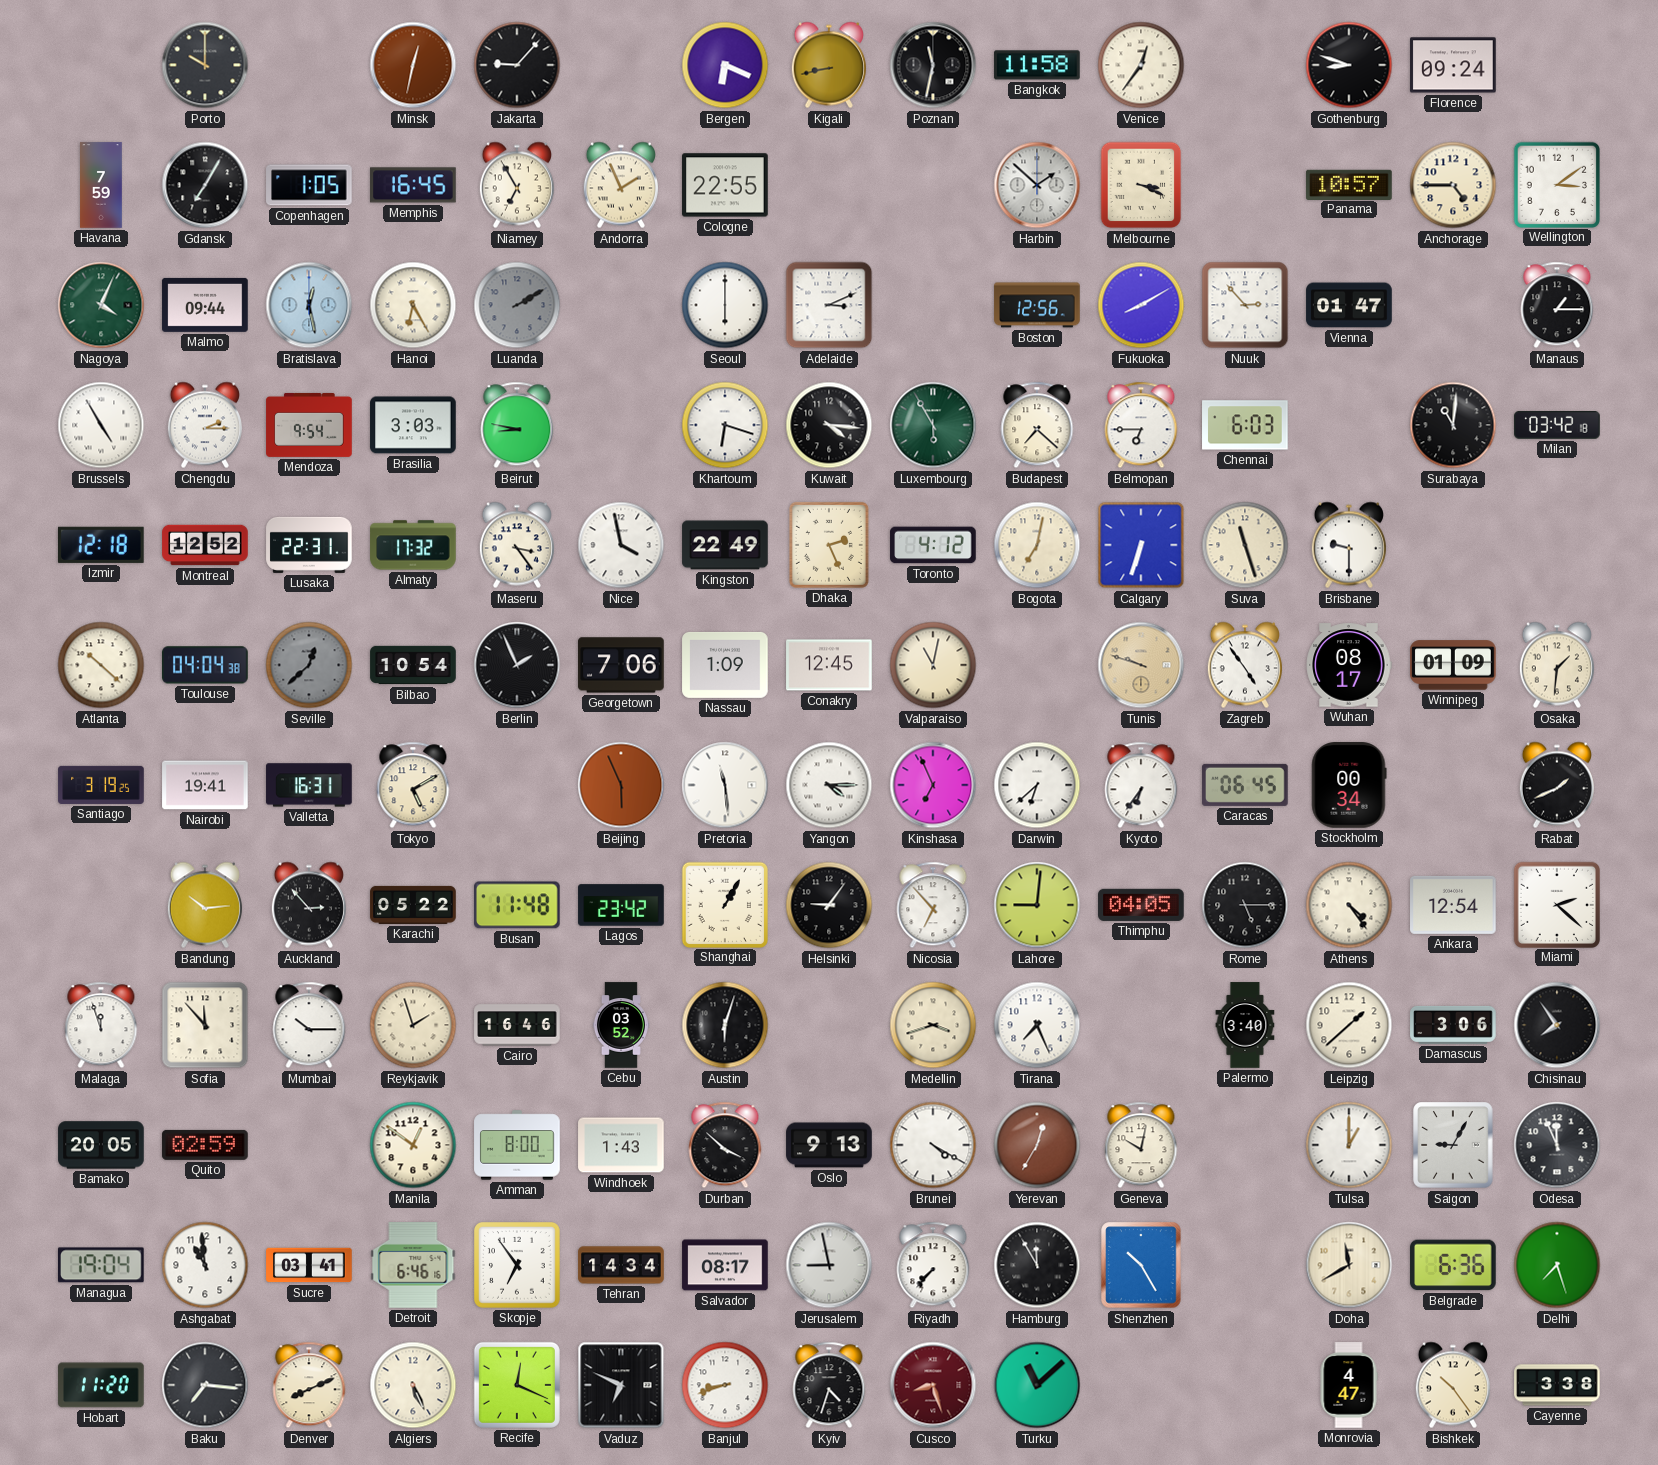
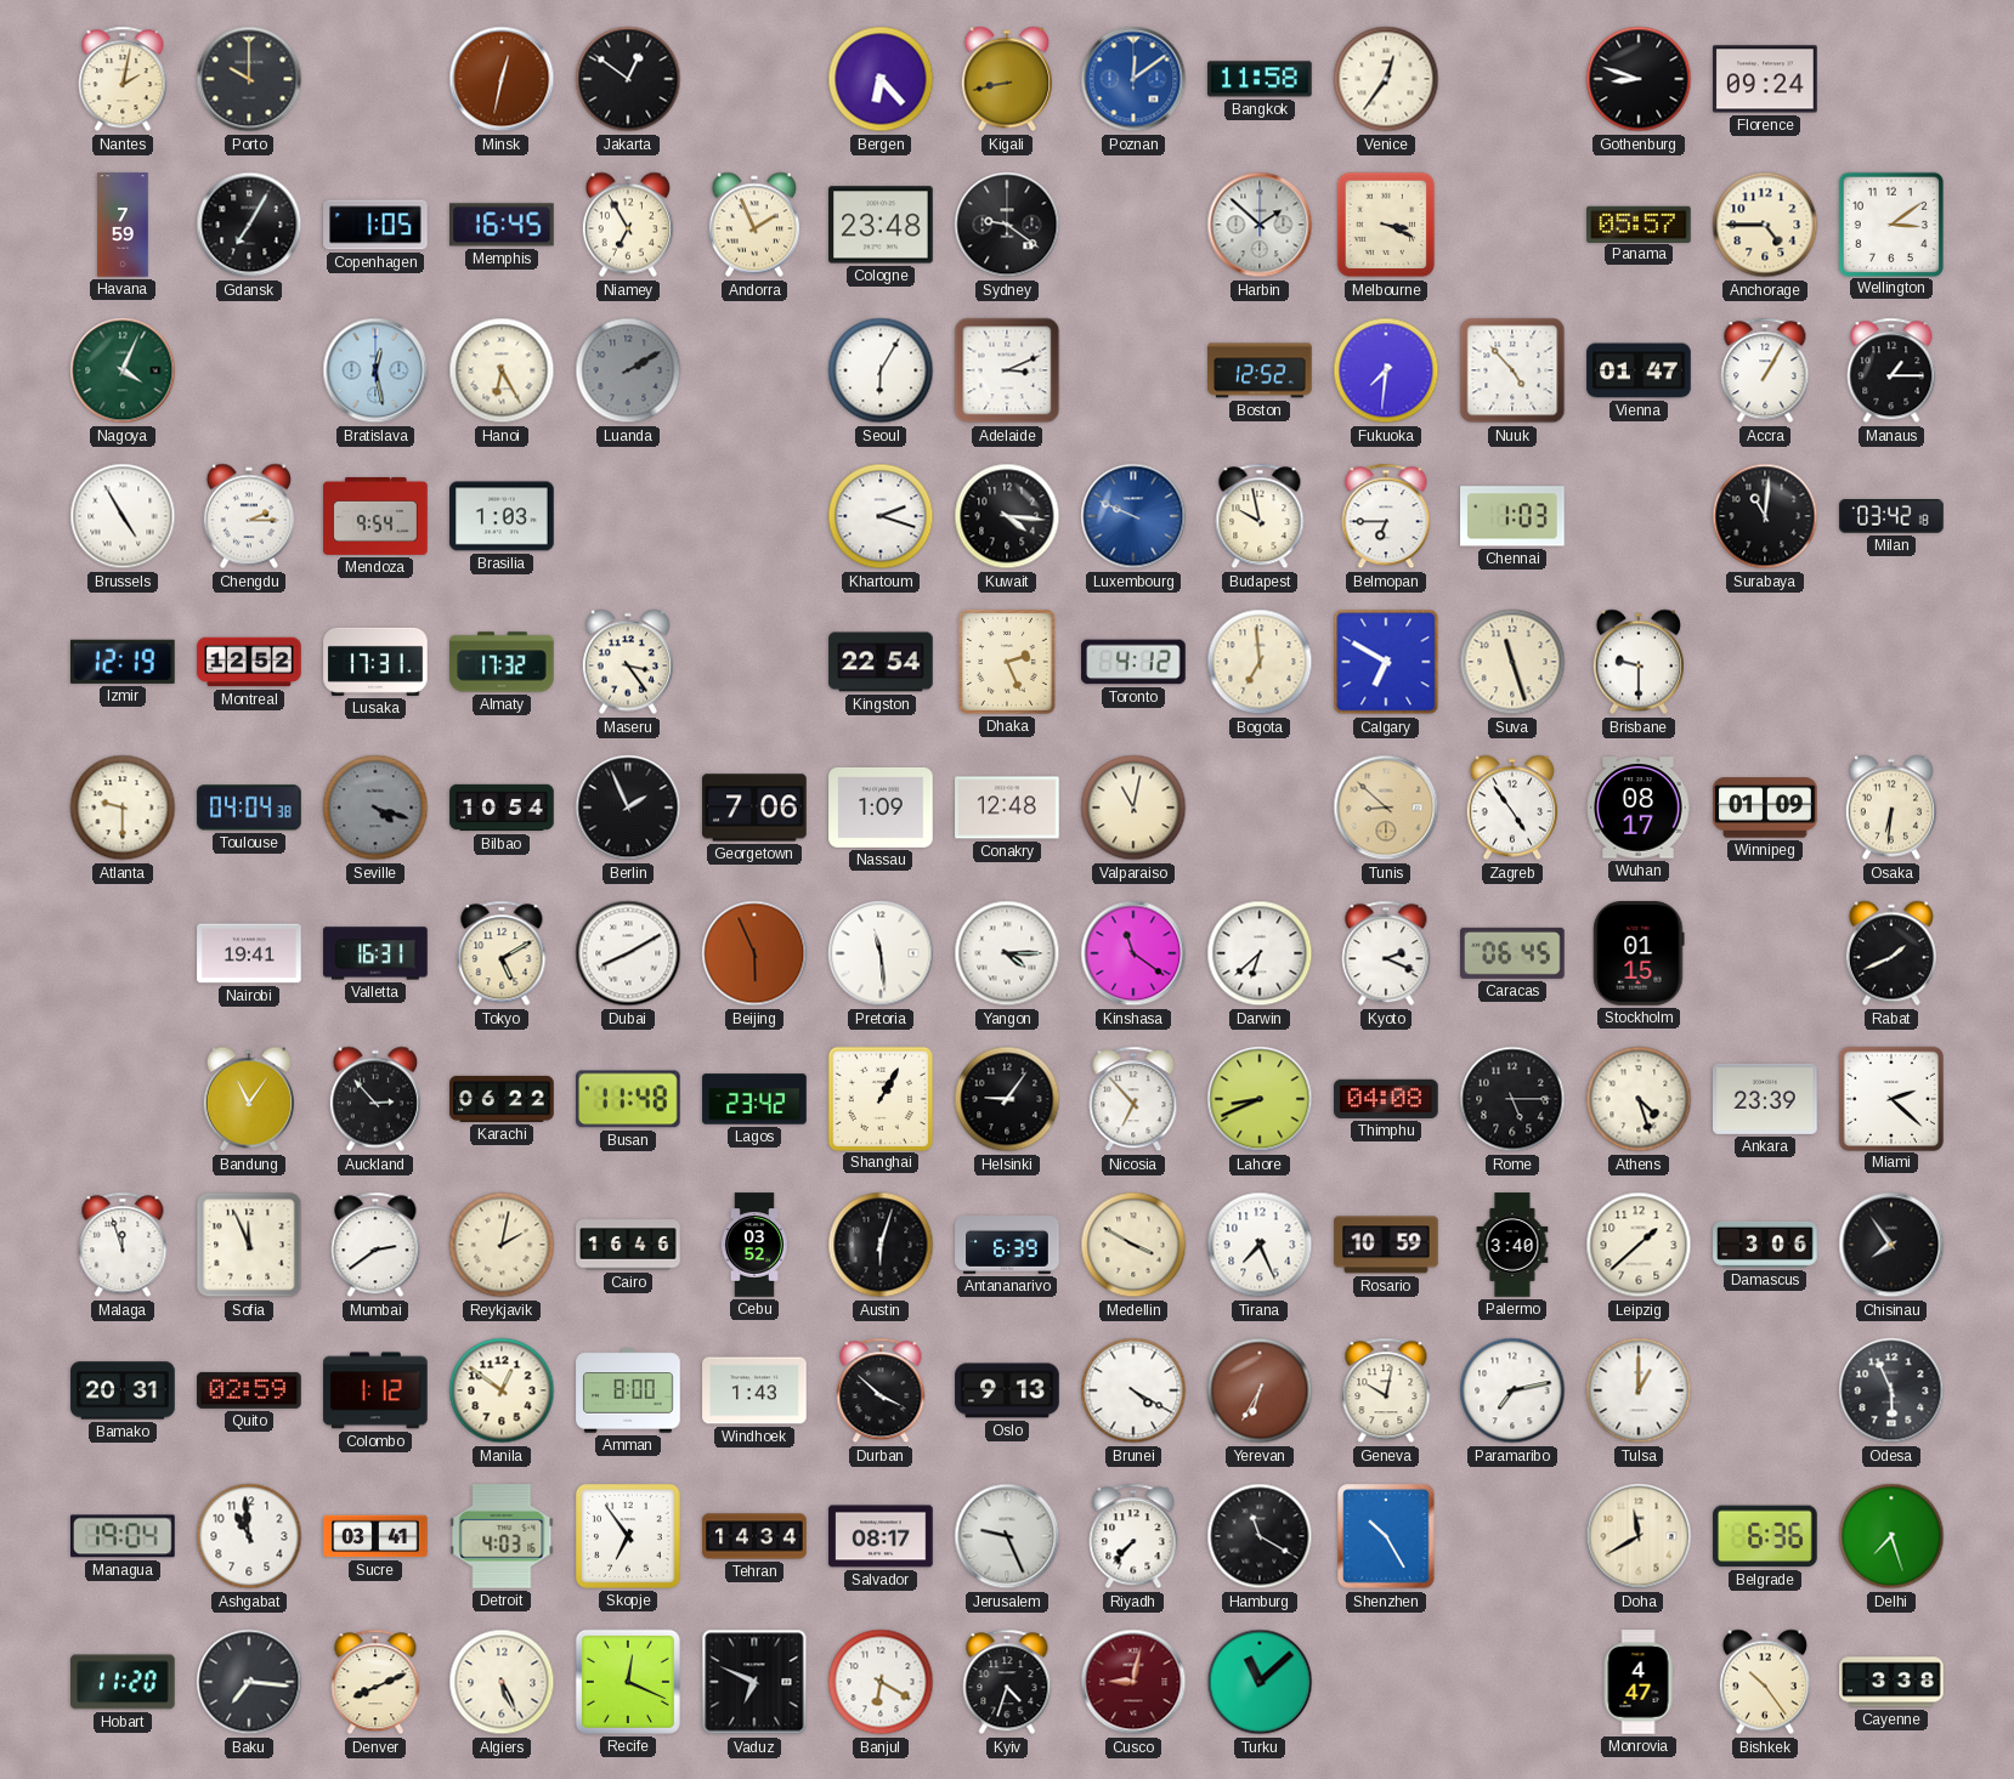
Nantes: none -> 2:02
Jakarta: 9:07 -> 12:51
Bergen: 6:19 -> 6:23
Poznan: 11:32 -> 12:09
Poznan dial: black -> blue
Cologne: 22:55 -> 23:48
Sydney: none -> 9:21
Panama: 10:57 -> 05:57
Malmo: 09:44 -> none
Seoul: 6:00 -> 6:05
Boston: 12:56 -> 12:52
Fukuoka: 8:10 -> 7:31
Nuuk: 2:53 -> 4:53
Accra: none -> 1:05
Brasilia: 3:03 -> 1:03
Beirut: 8:47 -> none
Khartoum: 6:18 -> 2:18
Luxembourg: 5:55 -> 9:49
Luxembourg dial: green -> blue
Budapest: 7:22 -> 9:58
Chennai: 6:03 -> 1:03
Izmir: 12:18 -> 12:19
Lusaka: 22:31 -> 17:31
Nice: 3:58 -> none
Kingston: 22:49 -> 22:54
Bogota: 7:02 -> 6:59
Calgary: 6:33 -> 6:50
Atlanta: 10:22 -> 9:30
Seville: 12:38 -> 4:18
Conakry: 12:45 -> 12:48
Tunis: 9:48 -> 8:52
Osaka: 1:31 -> 6:31
Santiago: 3:19 -> none
Dubai: none -> 8:10
Kinshasa: 6:56 -> 11:21
Kyoto: 6:36 -> 2:19
Stockholm: 00:34 -> 01:15
Bandung: 10:14 -> 11:06
Karachi: 05:22 -> 06:22
Lahore: 9:01 -> 8:41
Thimphu: 04:05 -> 04:08
Athens: 4:24 -> 4:27
Ankara: 12:54 -> 23:39
Sofia: 11:53 -> 11:56
Mumbai: 10:15 -> 2:39
Reykjavik: 1:57 -> 2:02
Antananarivo: none -> 6:39
Medellin: 3:42 -> 3:50
Rosario: none -> 10:59
Bamako: 20:05 -> 20:31
Colombo: none -> 1:12
Yerevan: 12:35 -> 6:35
Paramaribo: none -> 7:13
Saigon: 9:05 -> none
Odesa: 11:56 -> 5:56
Detroit: 6:46 -> 4:03
Jerusalem: 8:58 -> 9:26
Hamburg: 11:55 -> 11:20
Banjul: 8:42 -> 6:20
Cusco: 8:27 -> 9:02
